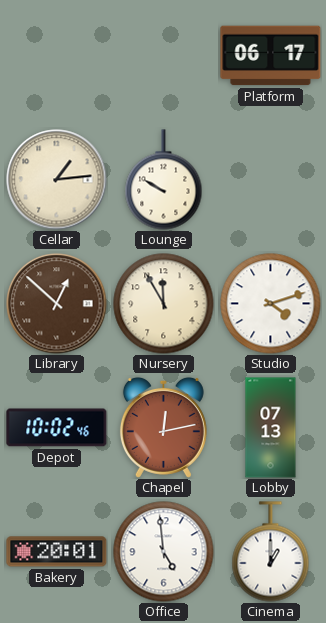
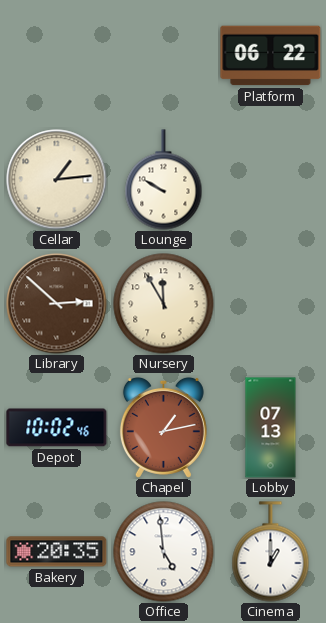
Platform: 06:17 -> 06:22
Library: 12:52 -> 2:52
Studio: 4:12 -> none
Chapel: 12:13 -> 1:13
Bakery: 20:01 -> 20:35
